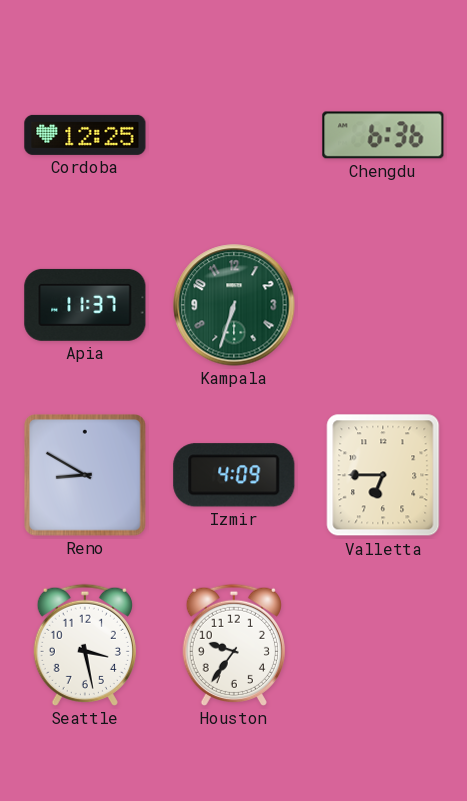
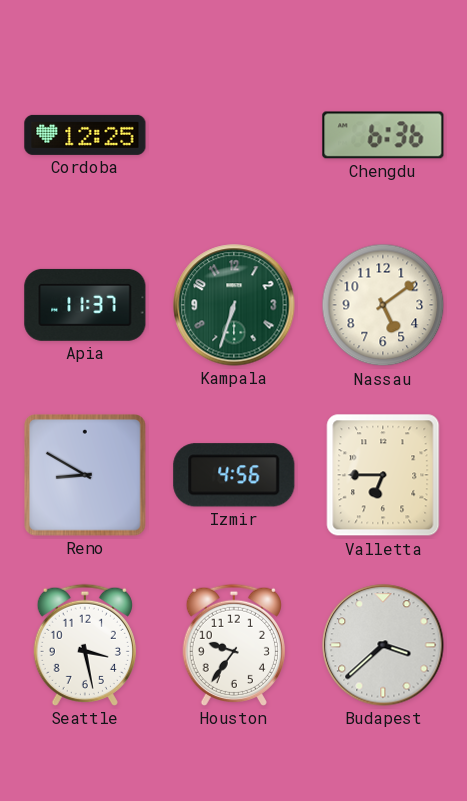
Nassau: none -> 5:09
Izmir: 4:09 -> 4:56
Budapest: none -> 3:38
